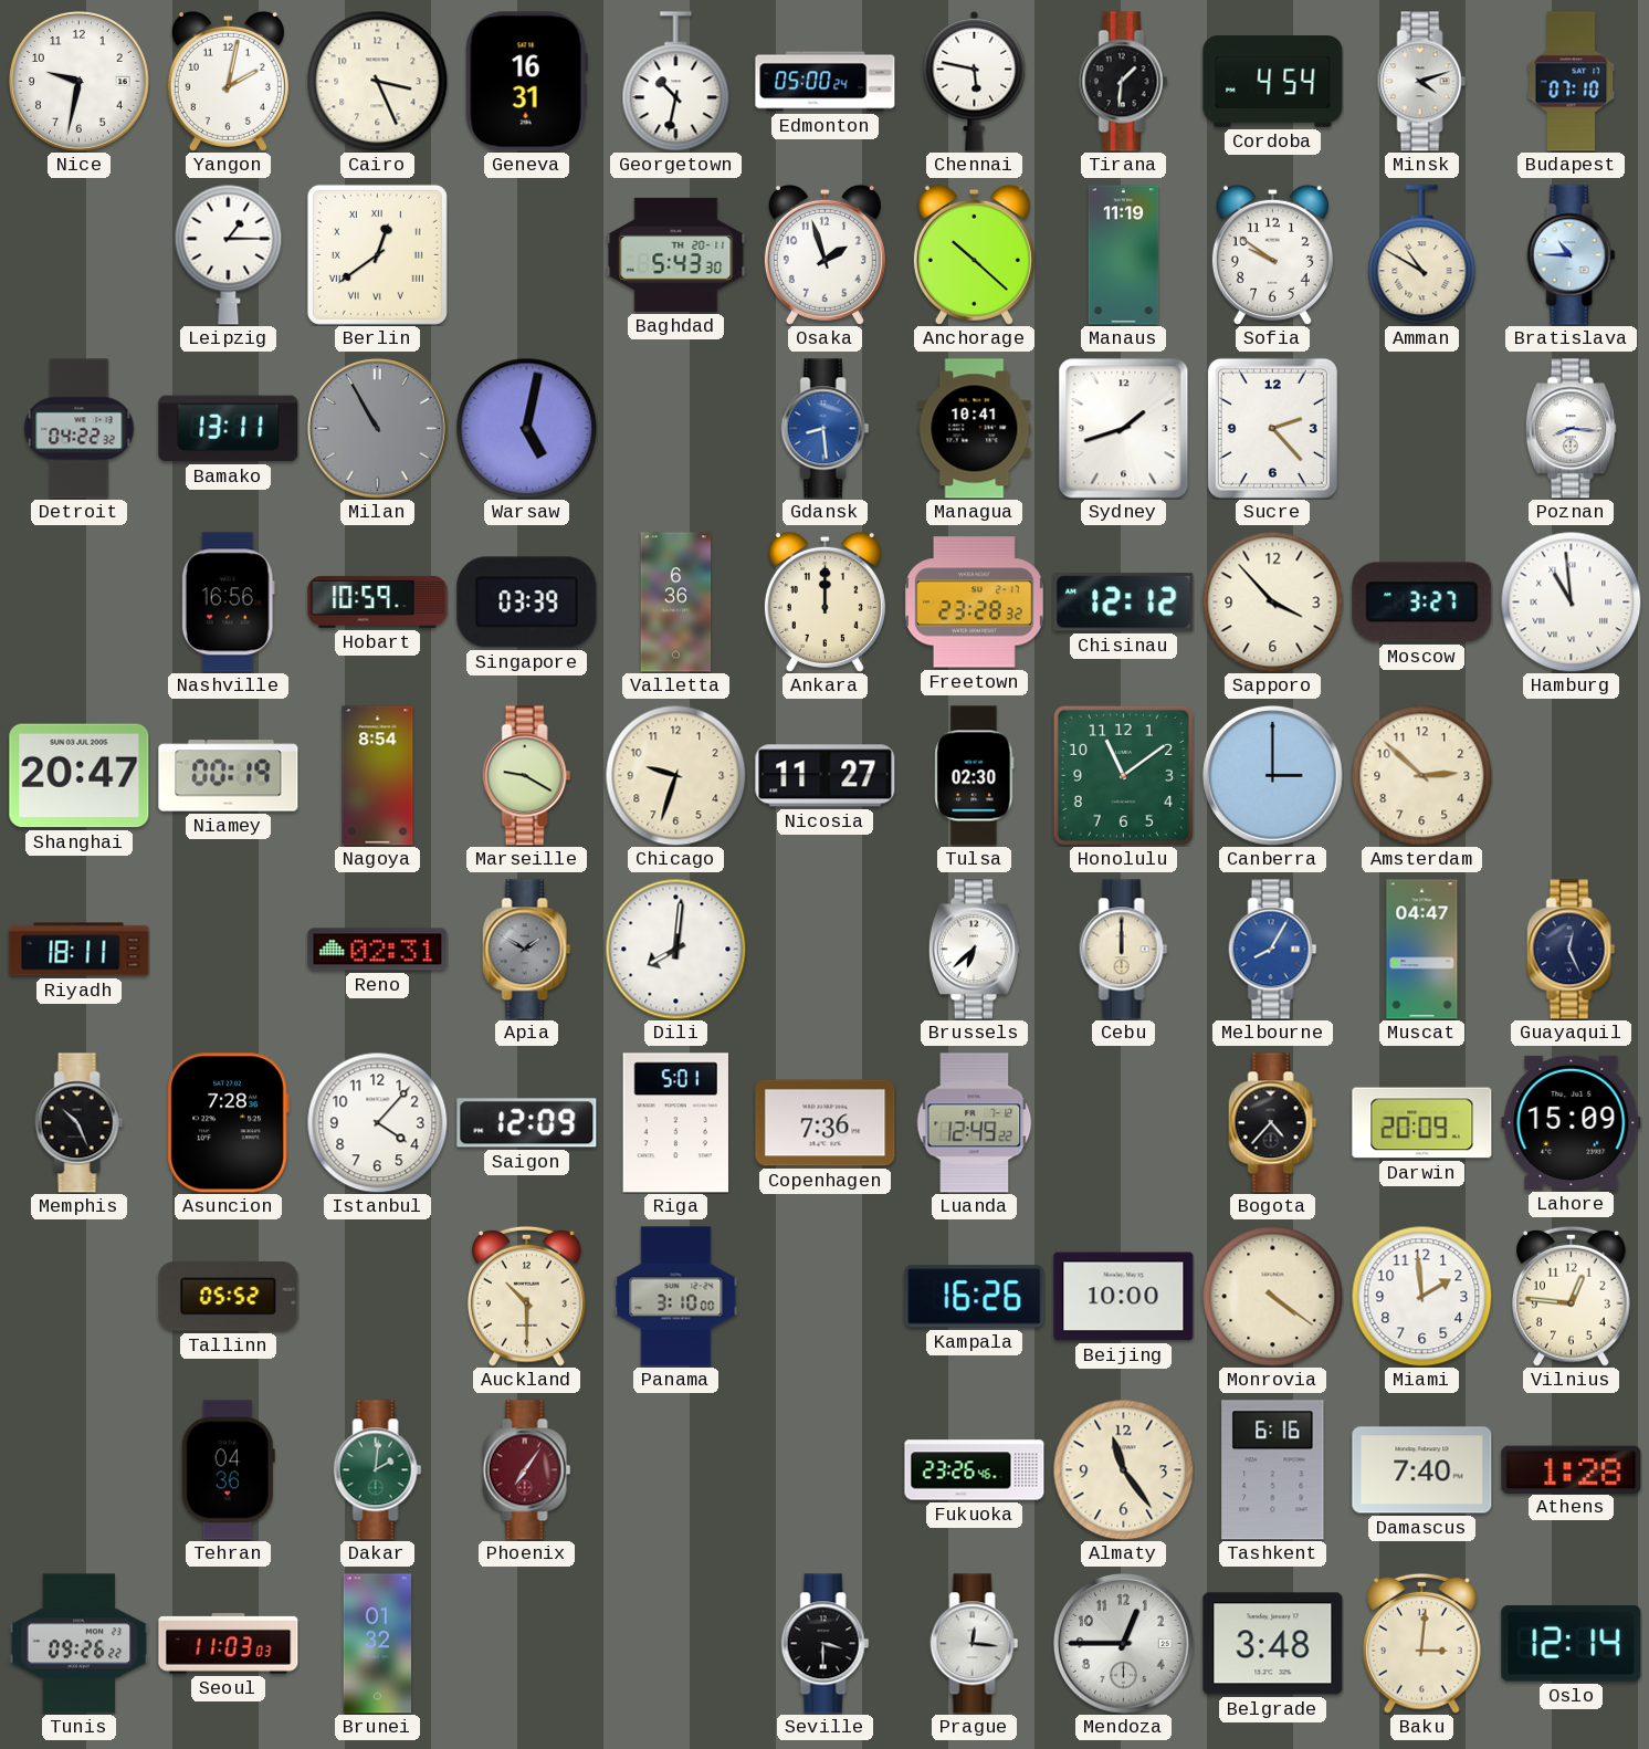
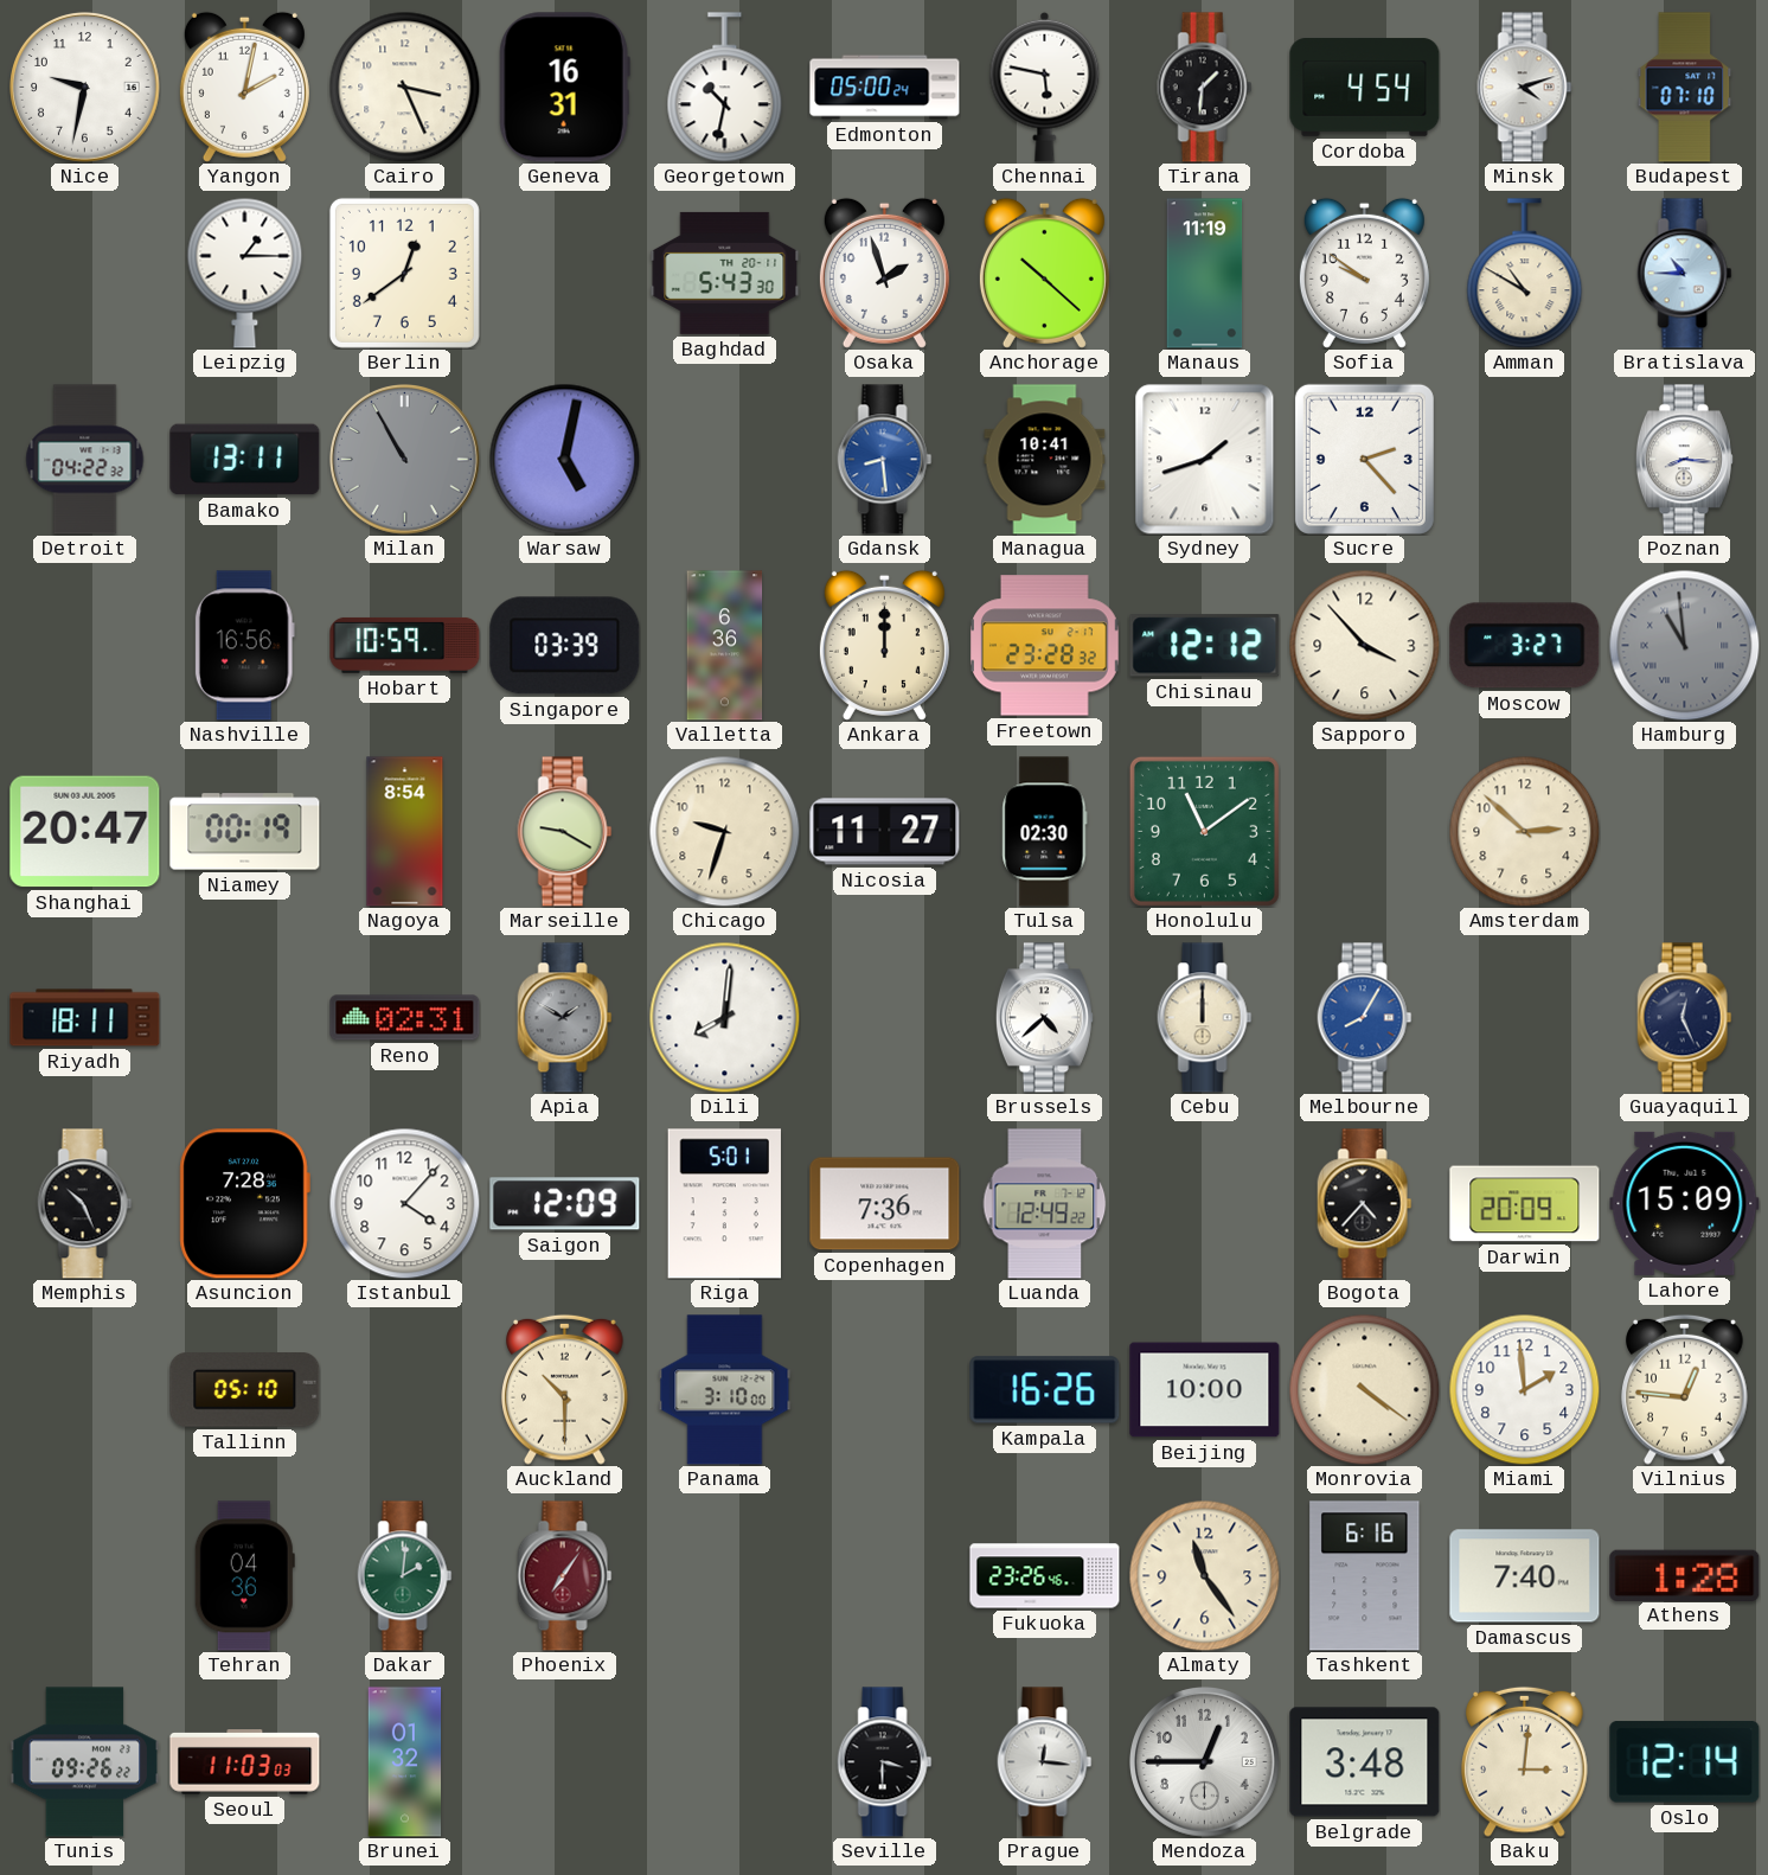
Berlin numerals: Roman -> Arabic
Hamburg dial: white -> grey
Canberra: 3:00 -> none
Brussels: 6:38 -> 4:38
Muscat: 04:47 -> none
Tallinn: 05:52 -> 05:10
